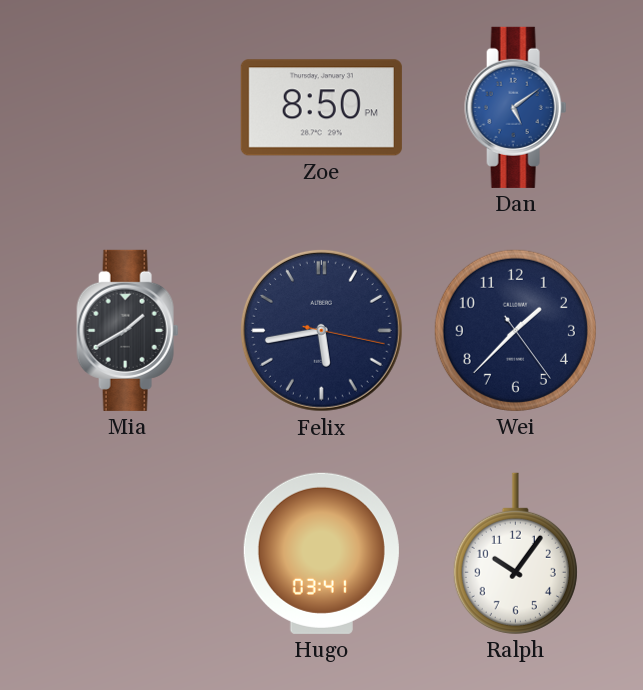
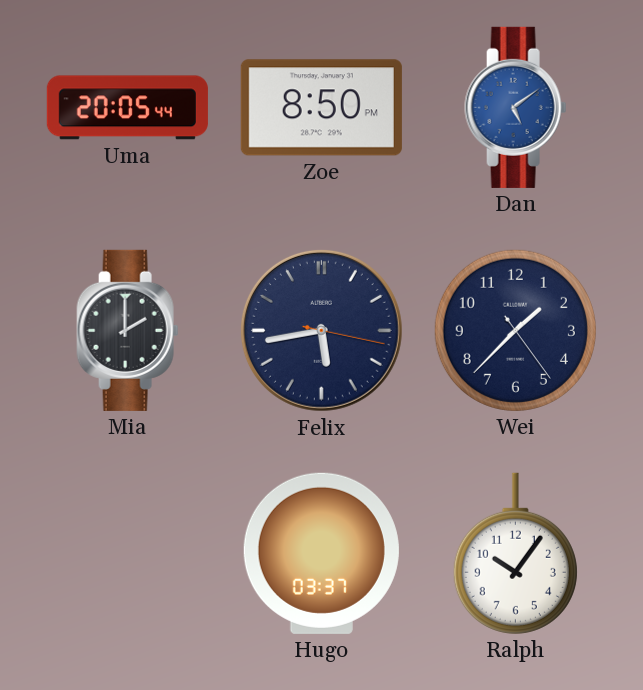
Uma: none -> 20:05
Mia: 1:40 -> 2:00
Hugo: 03:41 -> 03:37
